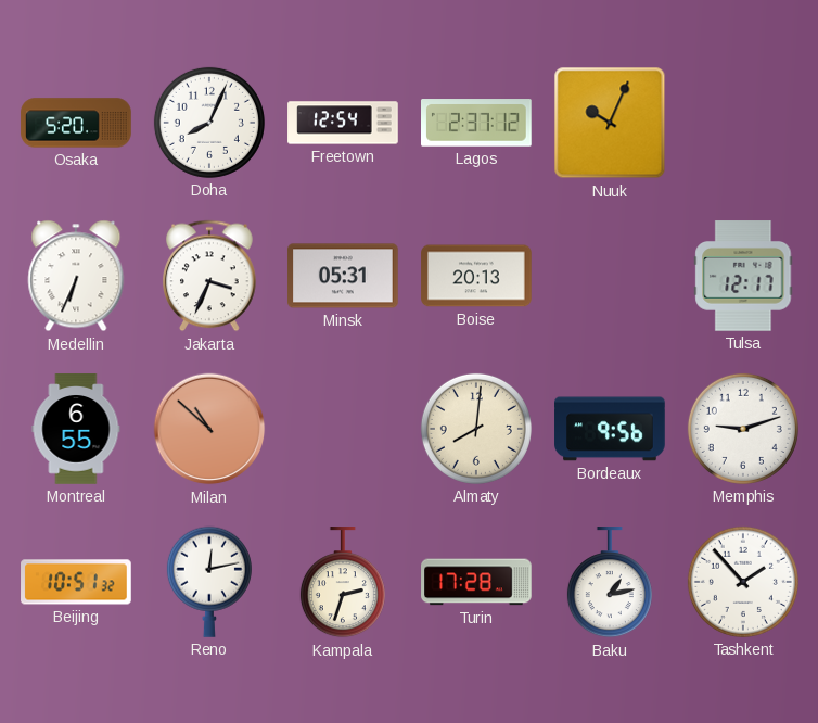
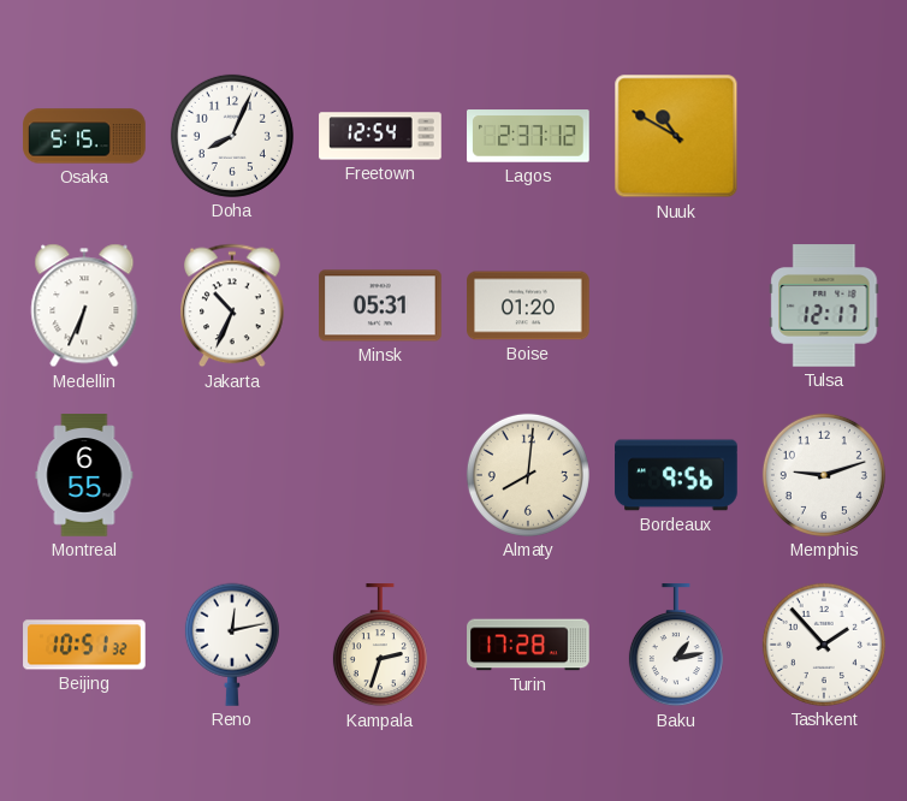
Osaka: 5:20 -> 5:15
Nuuk: 10:04 -> 10:50
Jakarta: 3:34 -> 10:34
Boise: 20:13 -> 01:20
Milan: 10:52 -> none
